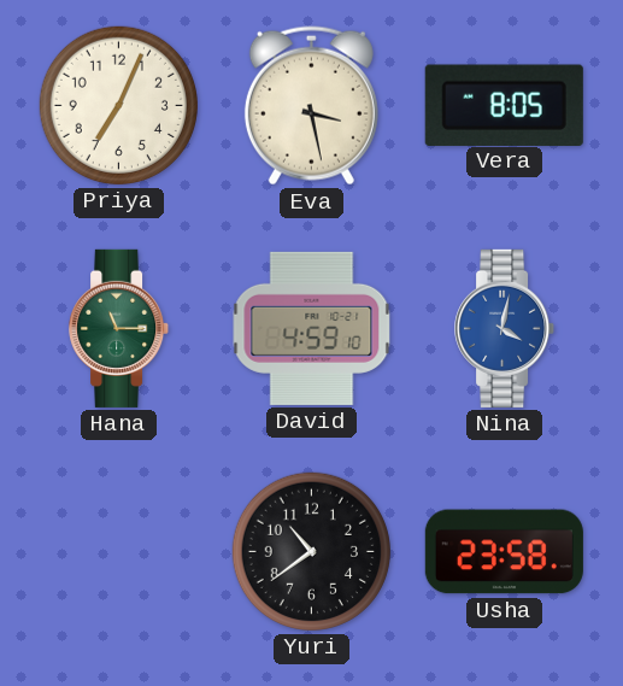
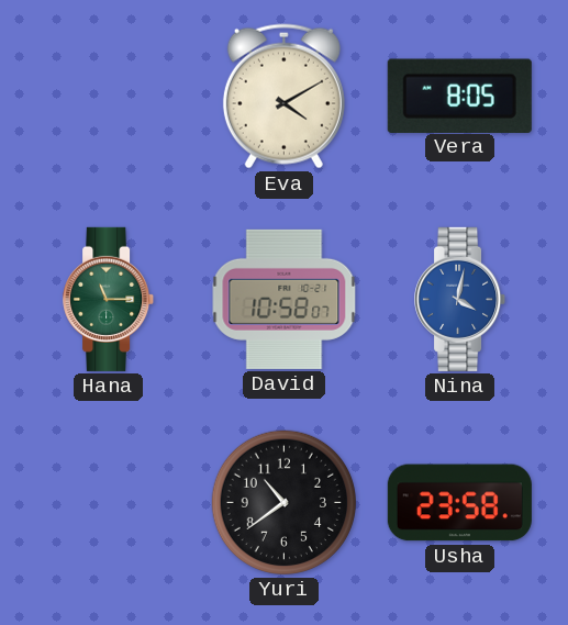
Priya: 7:04 -> none
Eva: 3:28 -> 4:10
David: 4:59 -> 10:58
